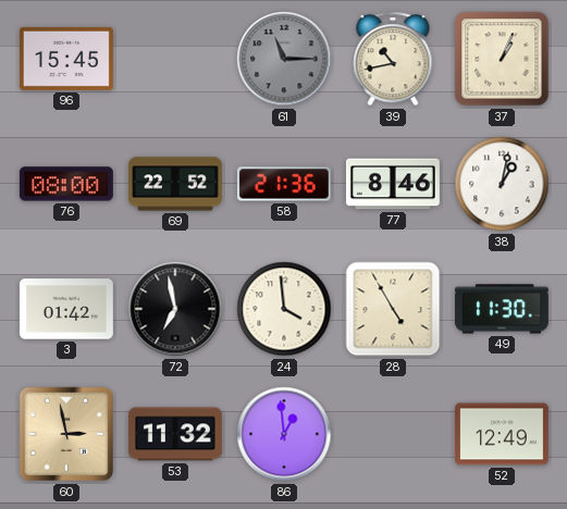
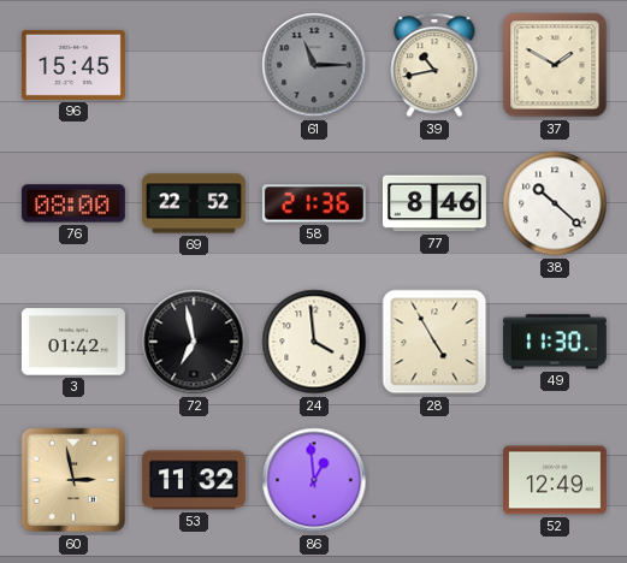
37: 1:04 -> 1:50
38: 1:02 -> 10:22
